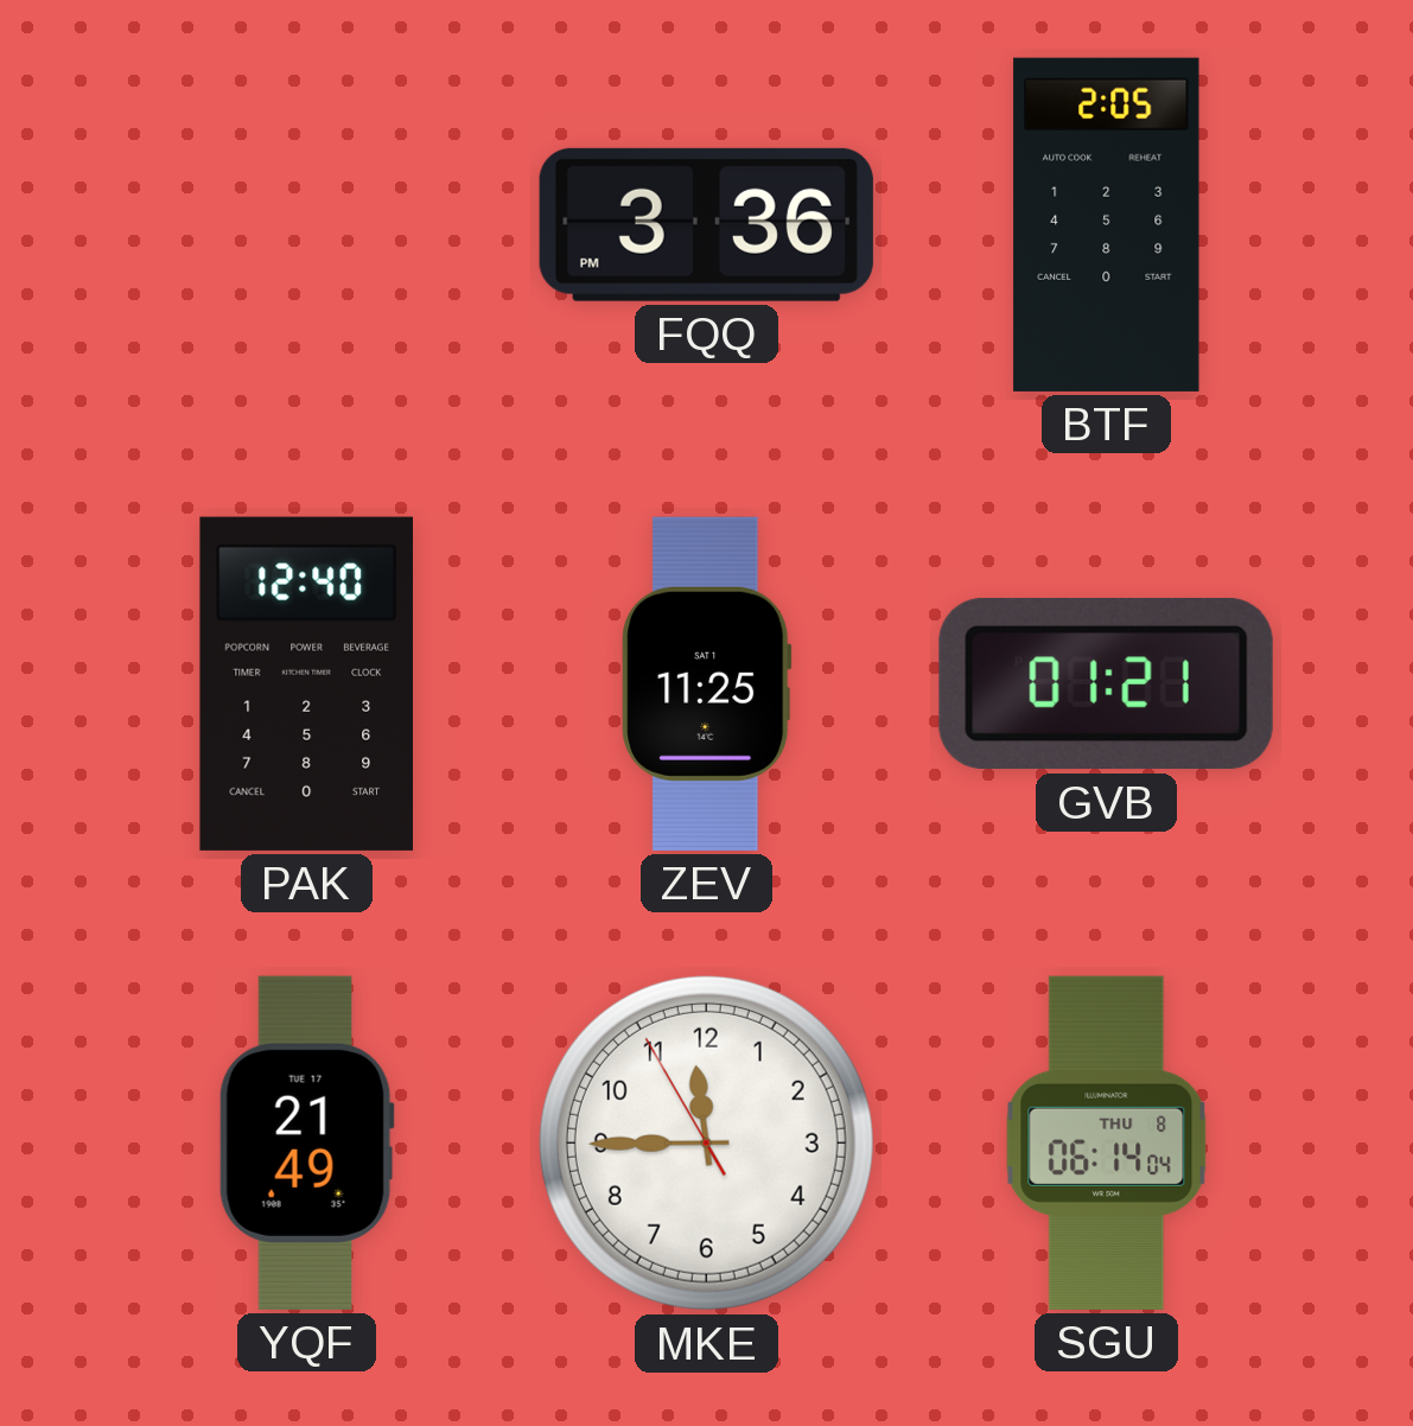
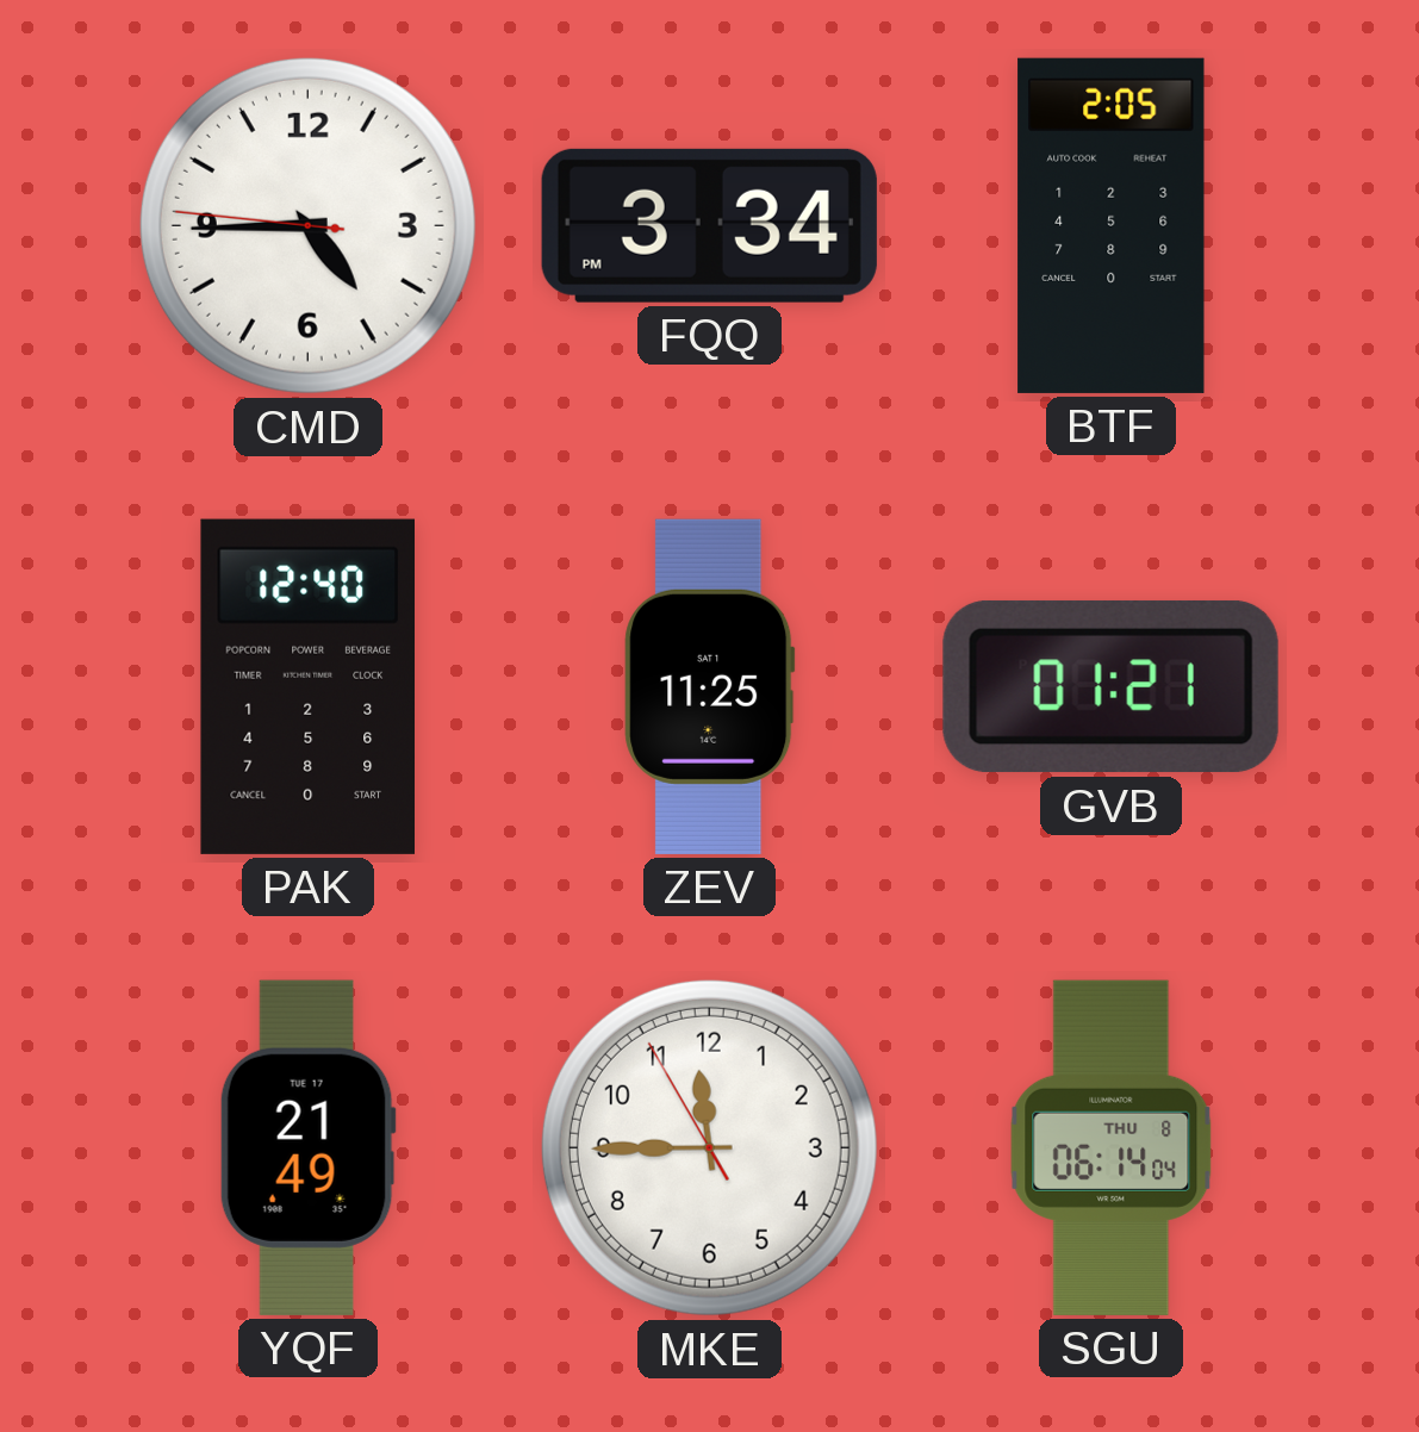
CMD: none -> 4:44
FQQ: 3:36 -> 3:34
